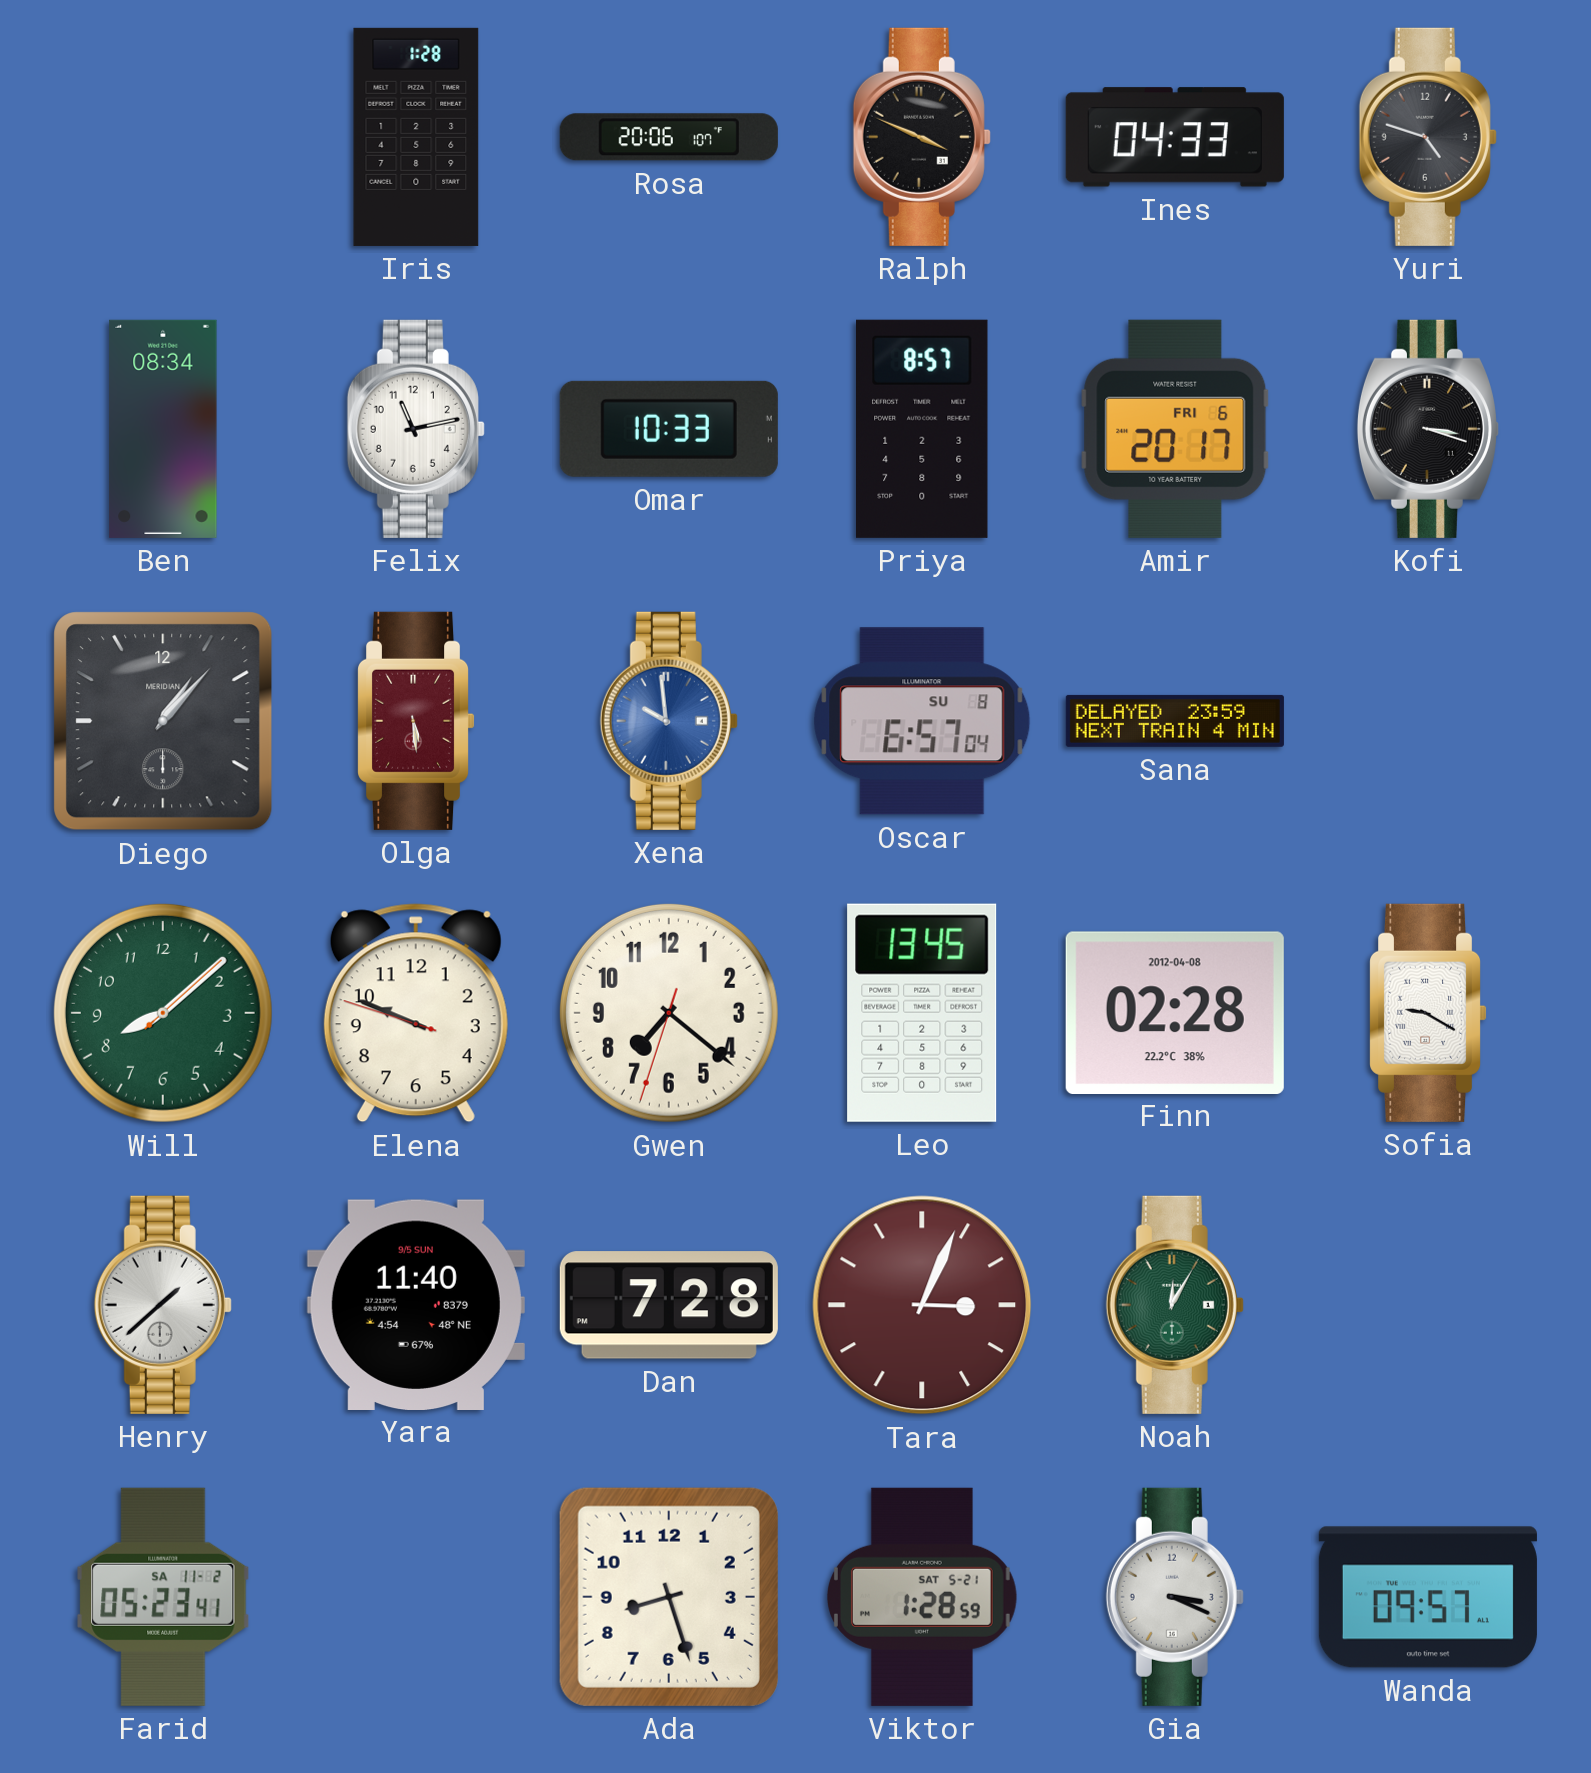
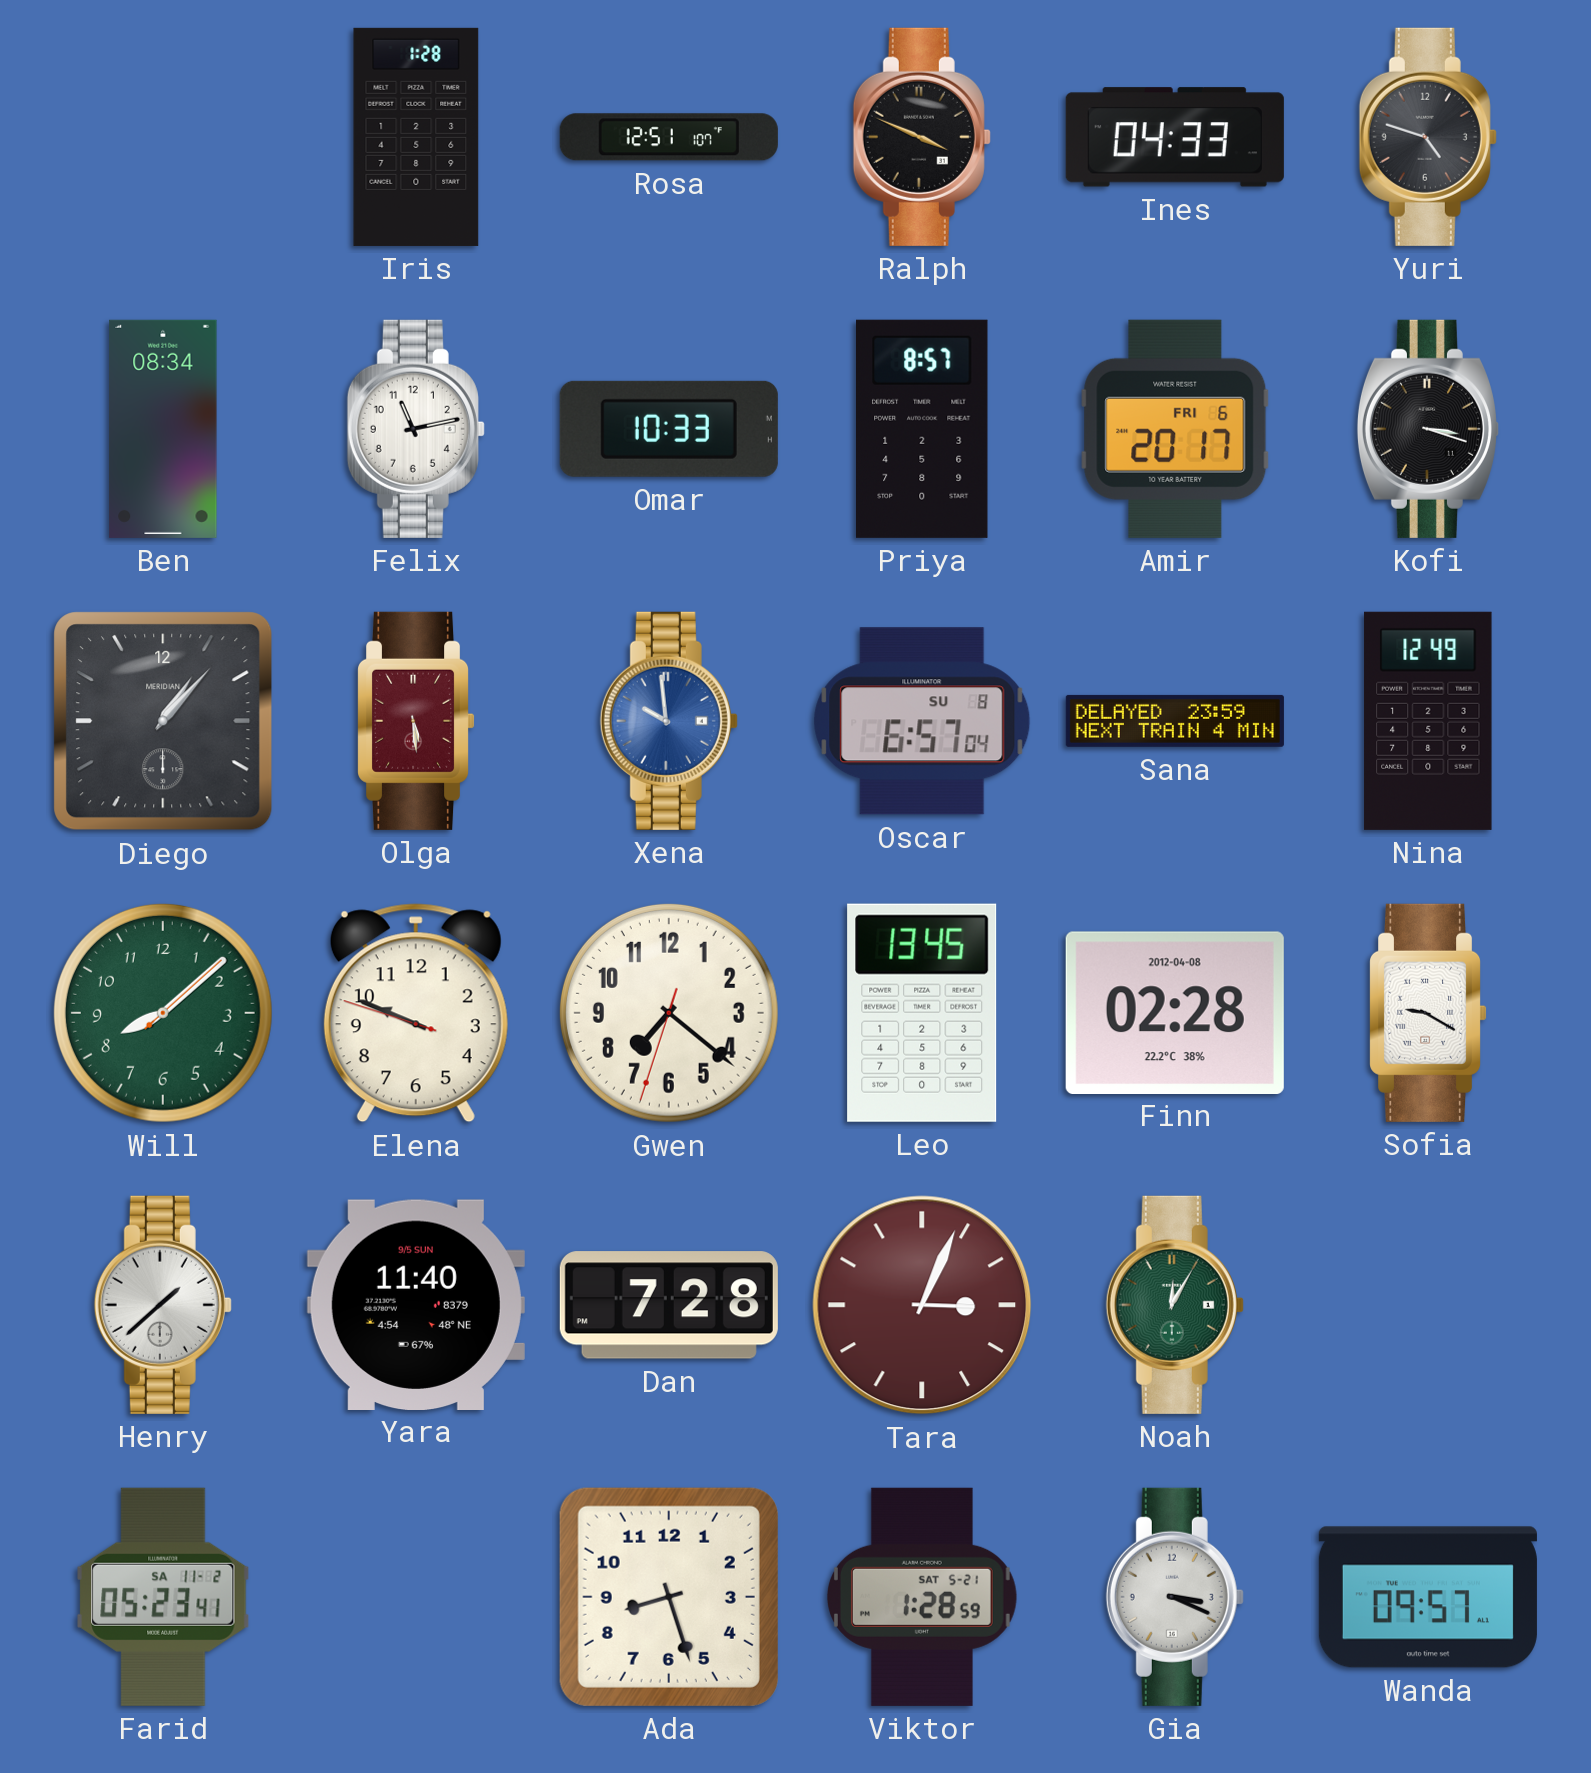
Rosa: 20:06 -> 12:51
Nina: none -> 12:49
